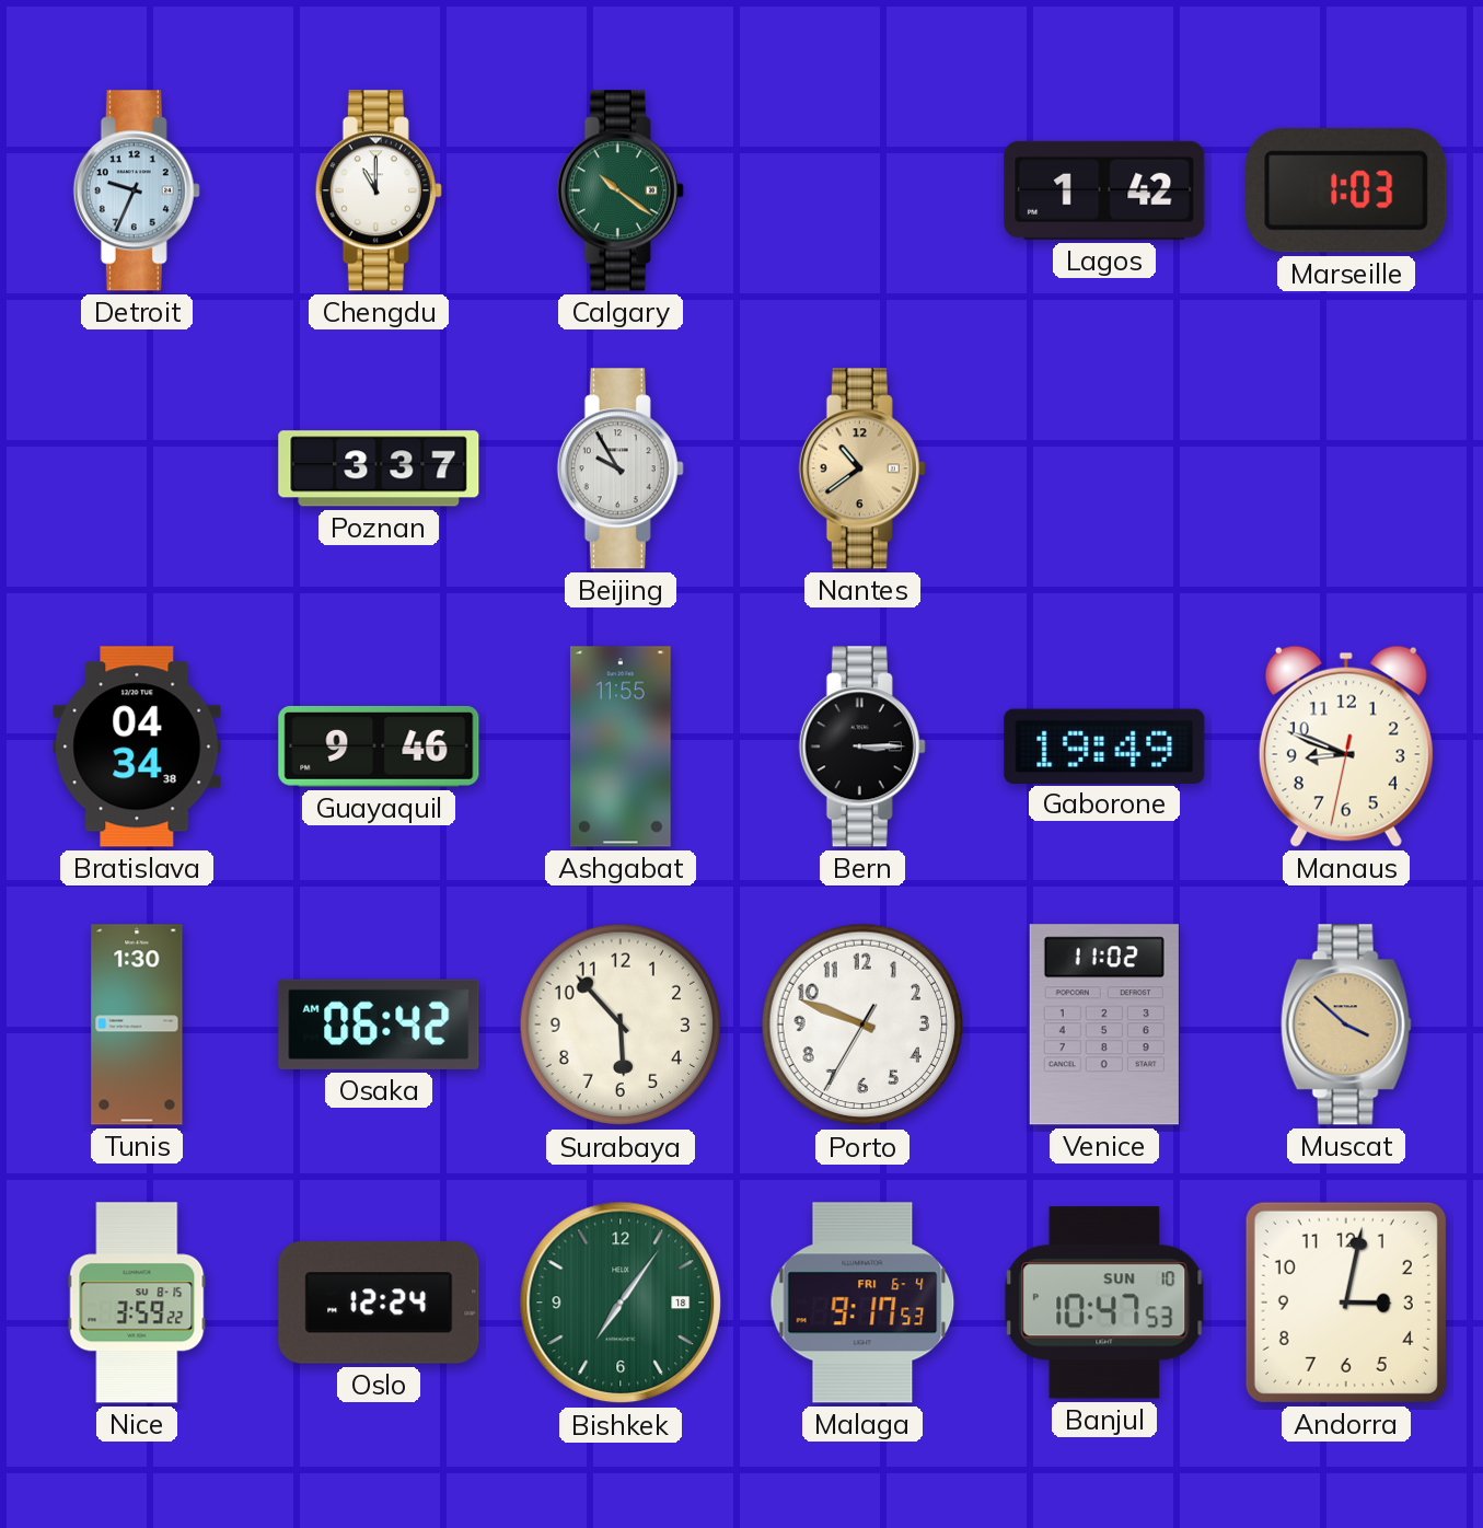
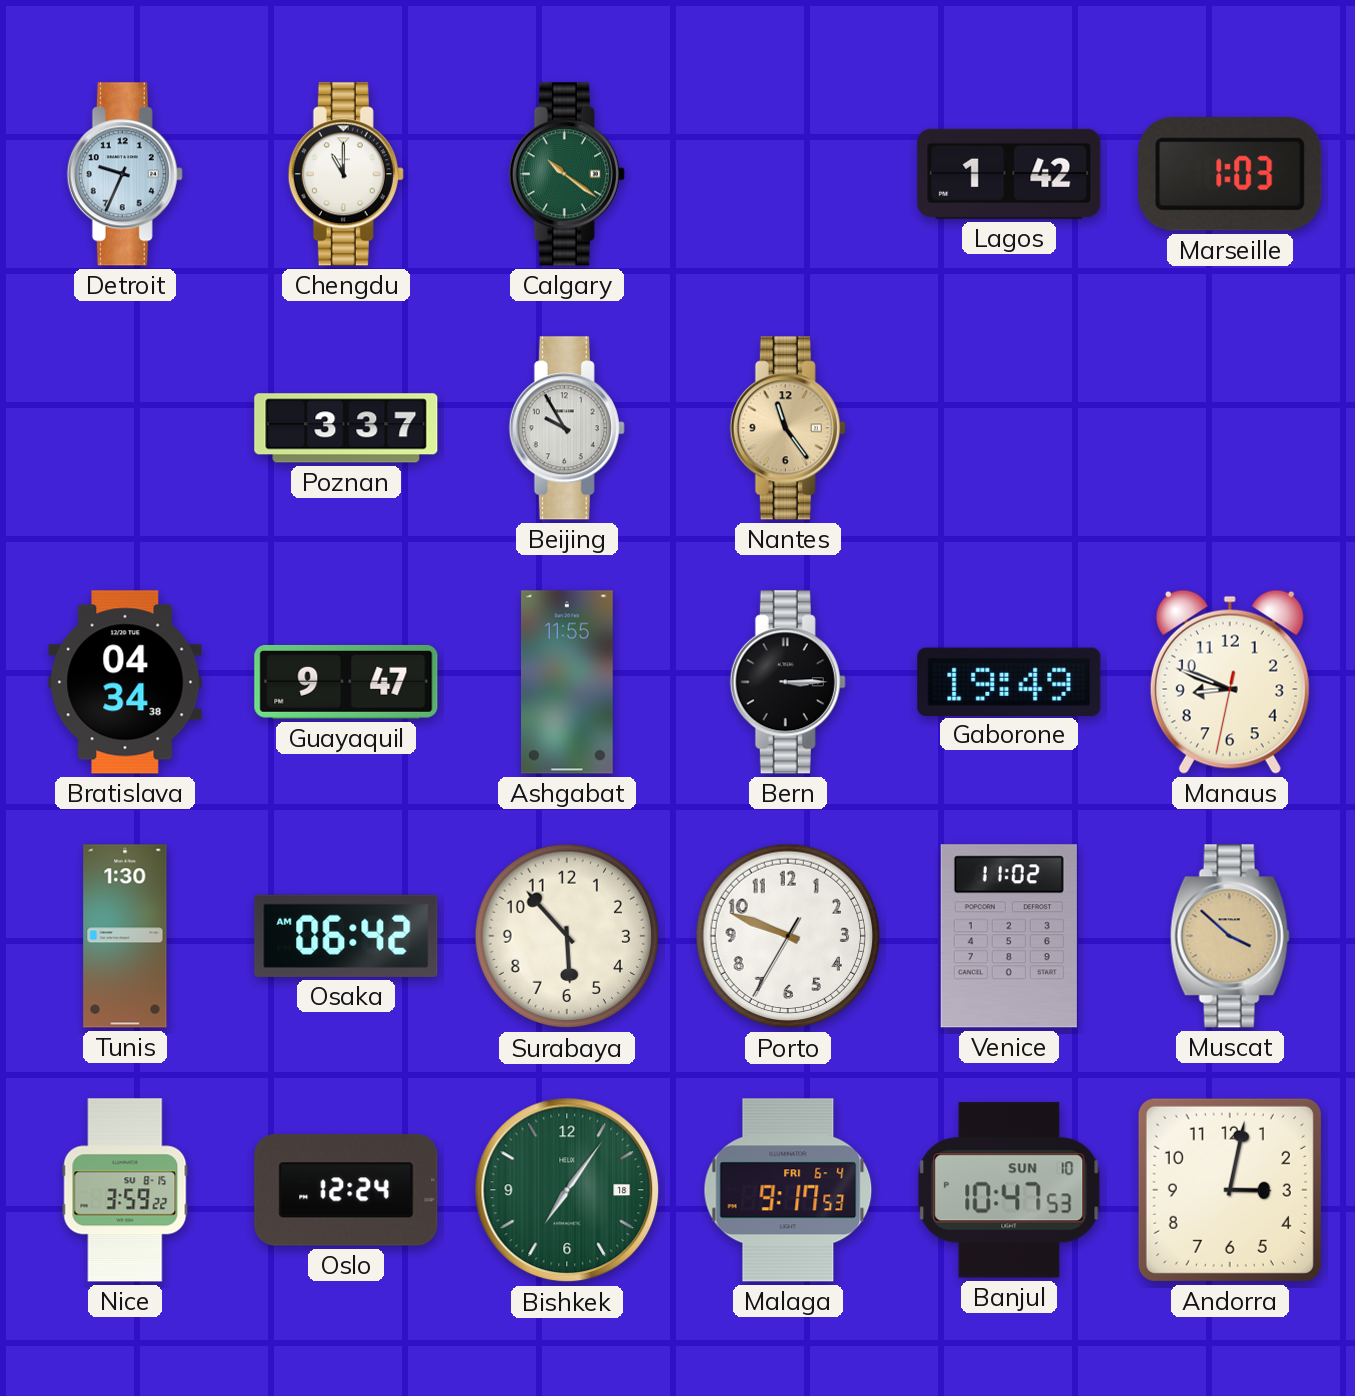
Nantes: 10:39 -> 11:24
Guayaquil: 9:46 -> 9:47
